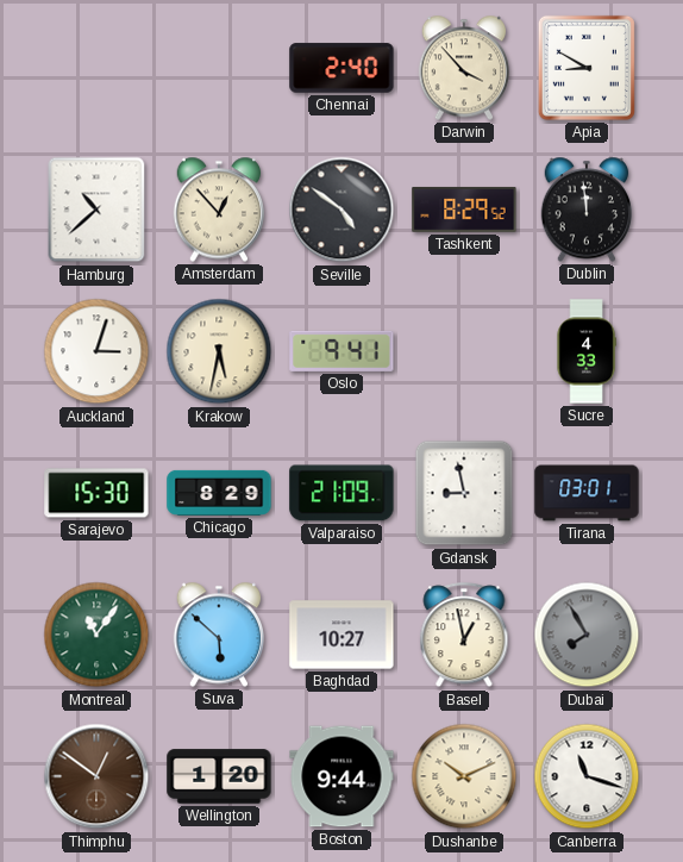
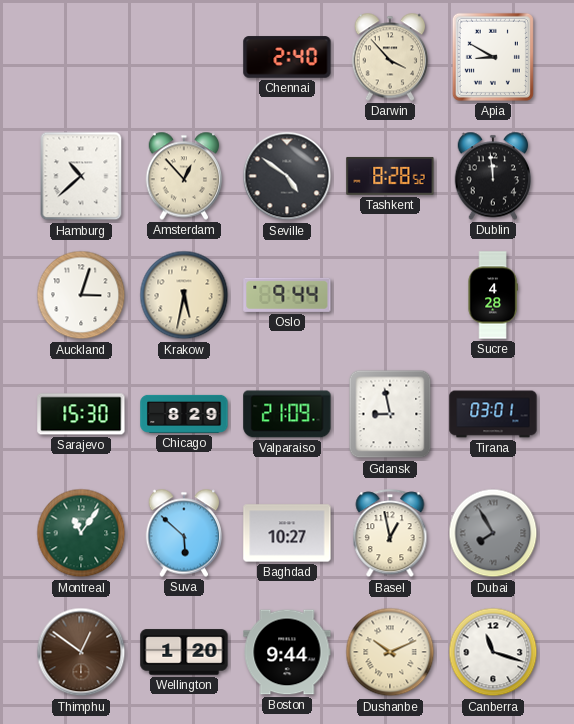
Tashkent: 8:29 -> 8:28
Oslo: 9:41 -> 9:44
Sucre: 4:33 -> 4:28
